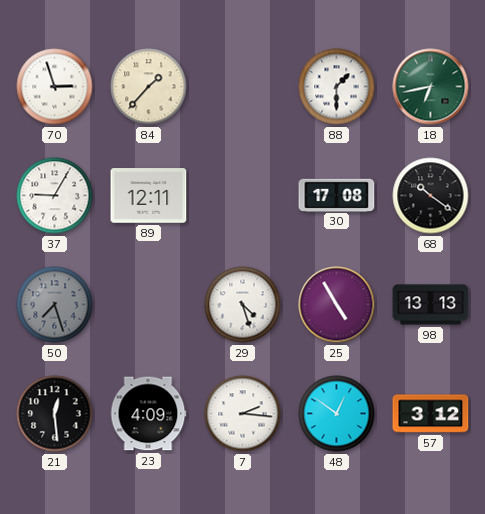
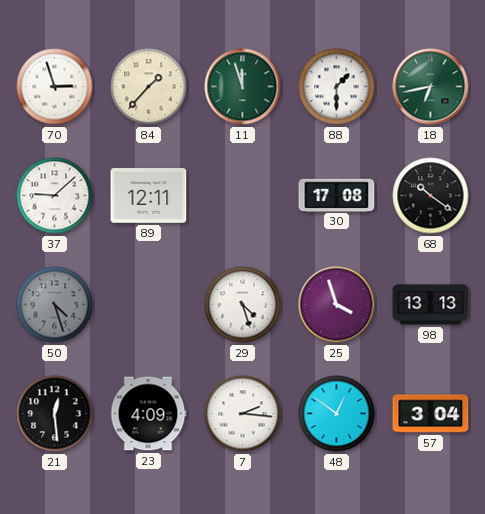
11: none -> 11:57
37: 9:05 -> 9:08
50: 7:27 -> 4:27
25: 4:55 -> 3:57
57: 3:12 -> 3:04
